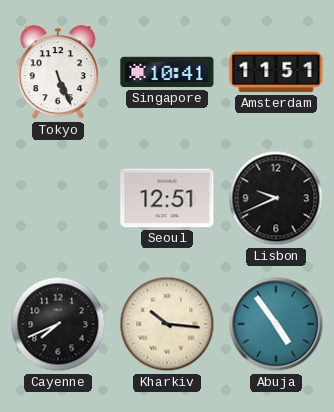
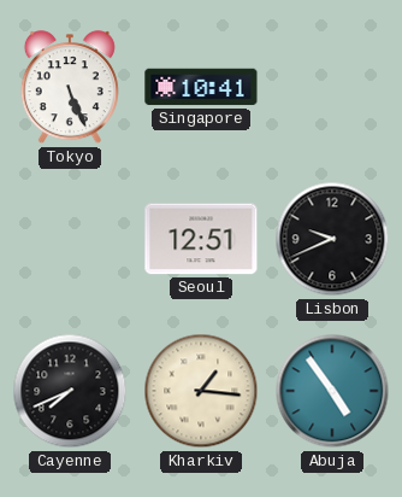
Amsterdam: 11:51 -> none
Kharkiv: 10:16 -> 1:16
